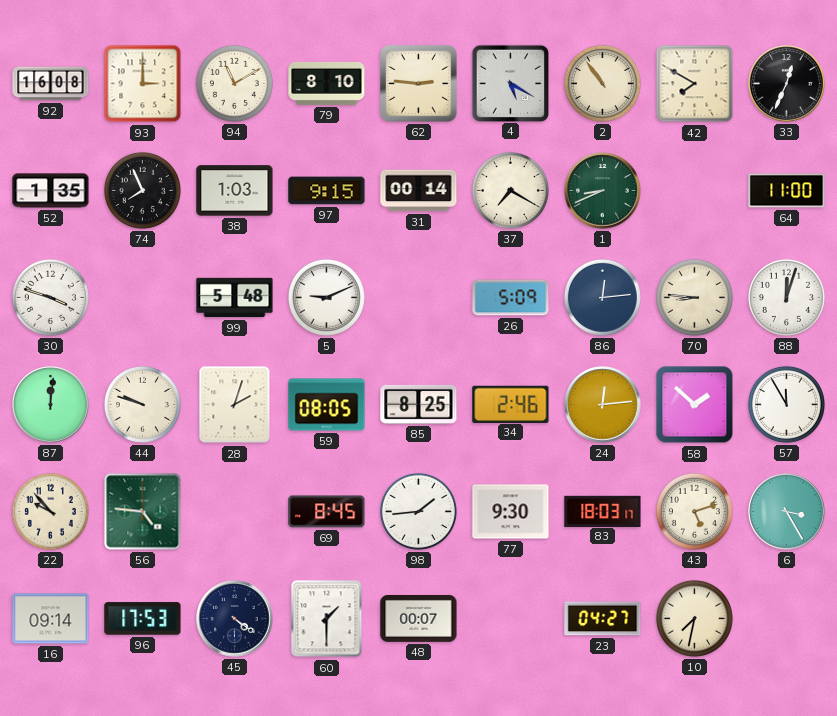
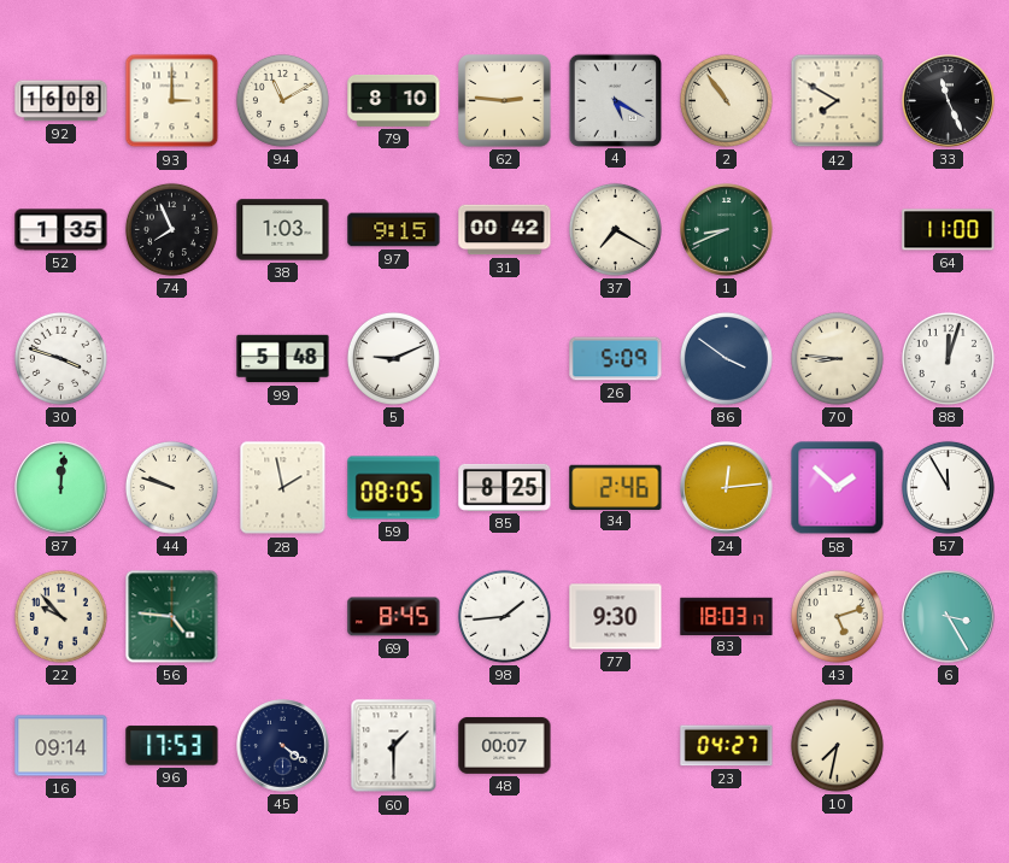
33: 12:34 -> 11:26
31: 00:14 -> 00:42
86: 12:14 -> 3:51
28: 2:03 -> 1:58
